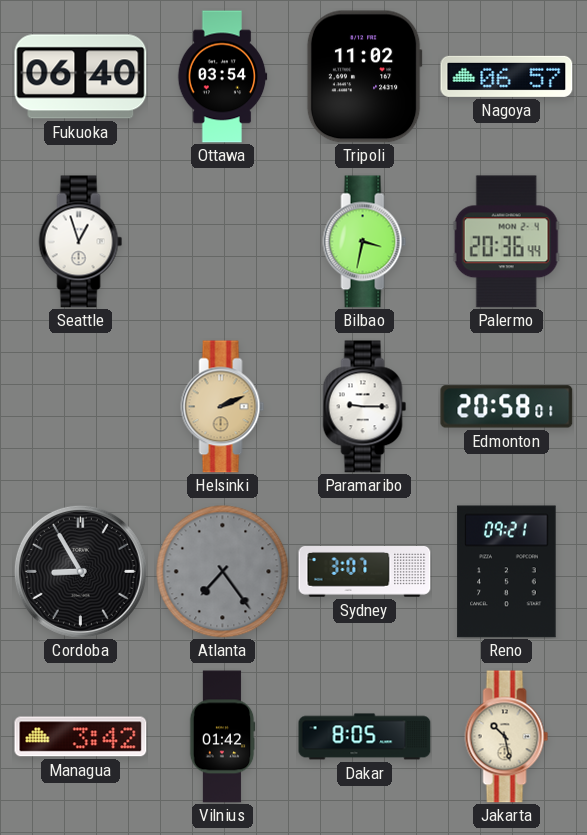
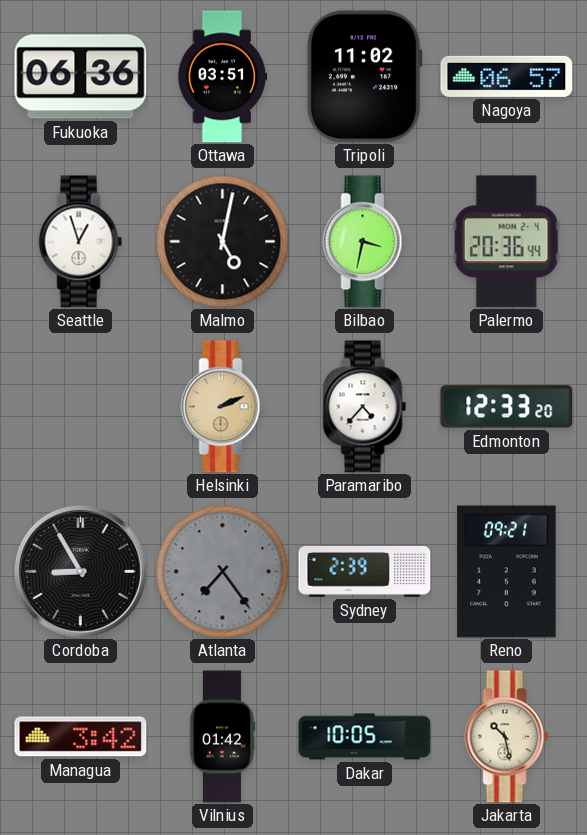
Fukuoka: 06:40 -> 06:36
Ottawa: 03:54 -> 03:51
Malmo: none -> 5:02
Paramaribo: 9:15 -> 4:37
Edmonton: 20:58 -> 12:33
Sydney: 3:07 -> 2:39
Dakar: 8:05 -> 10:05
